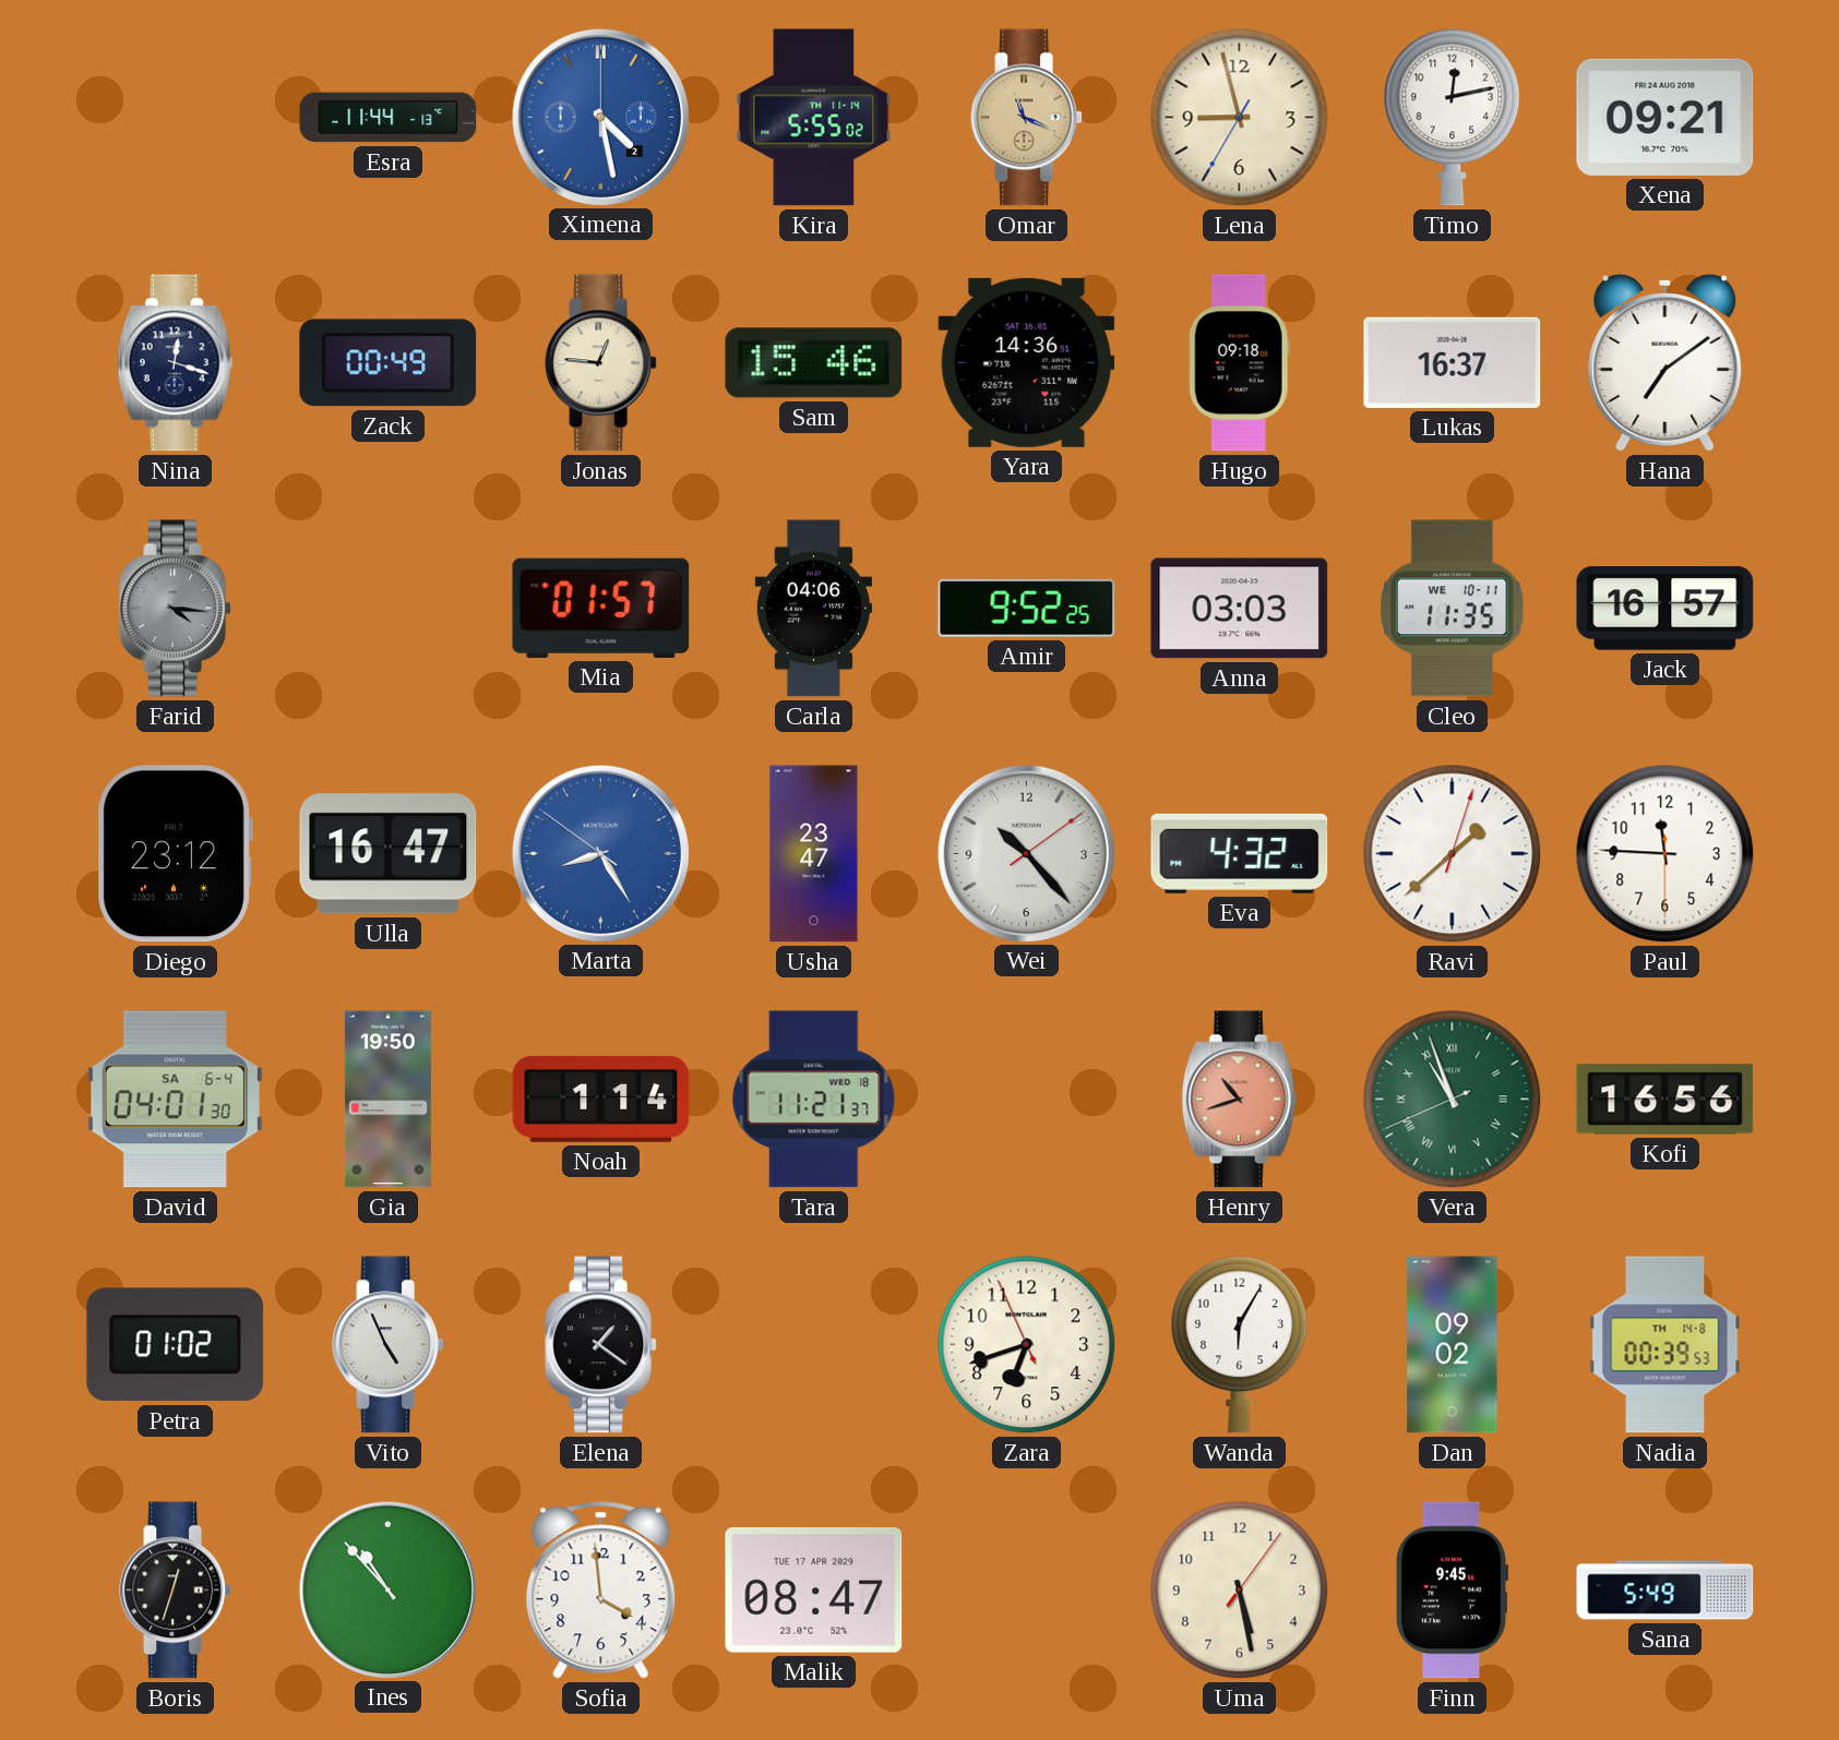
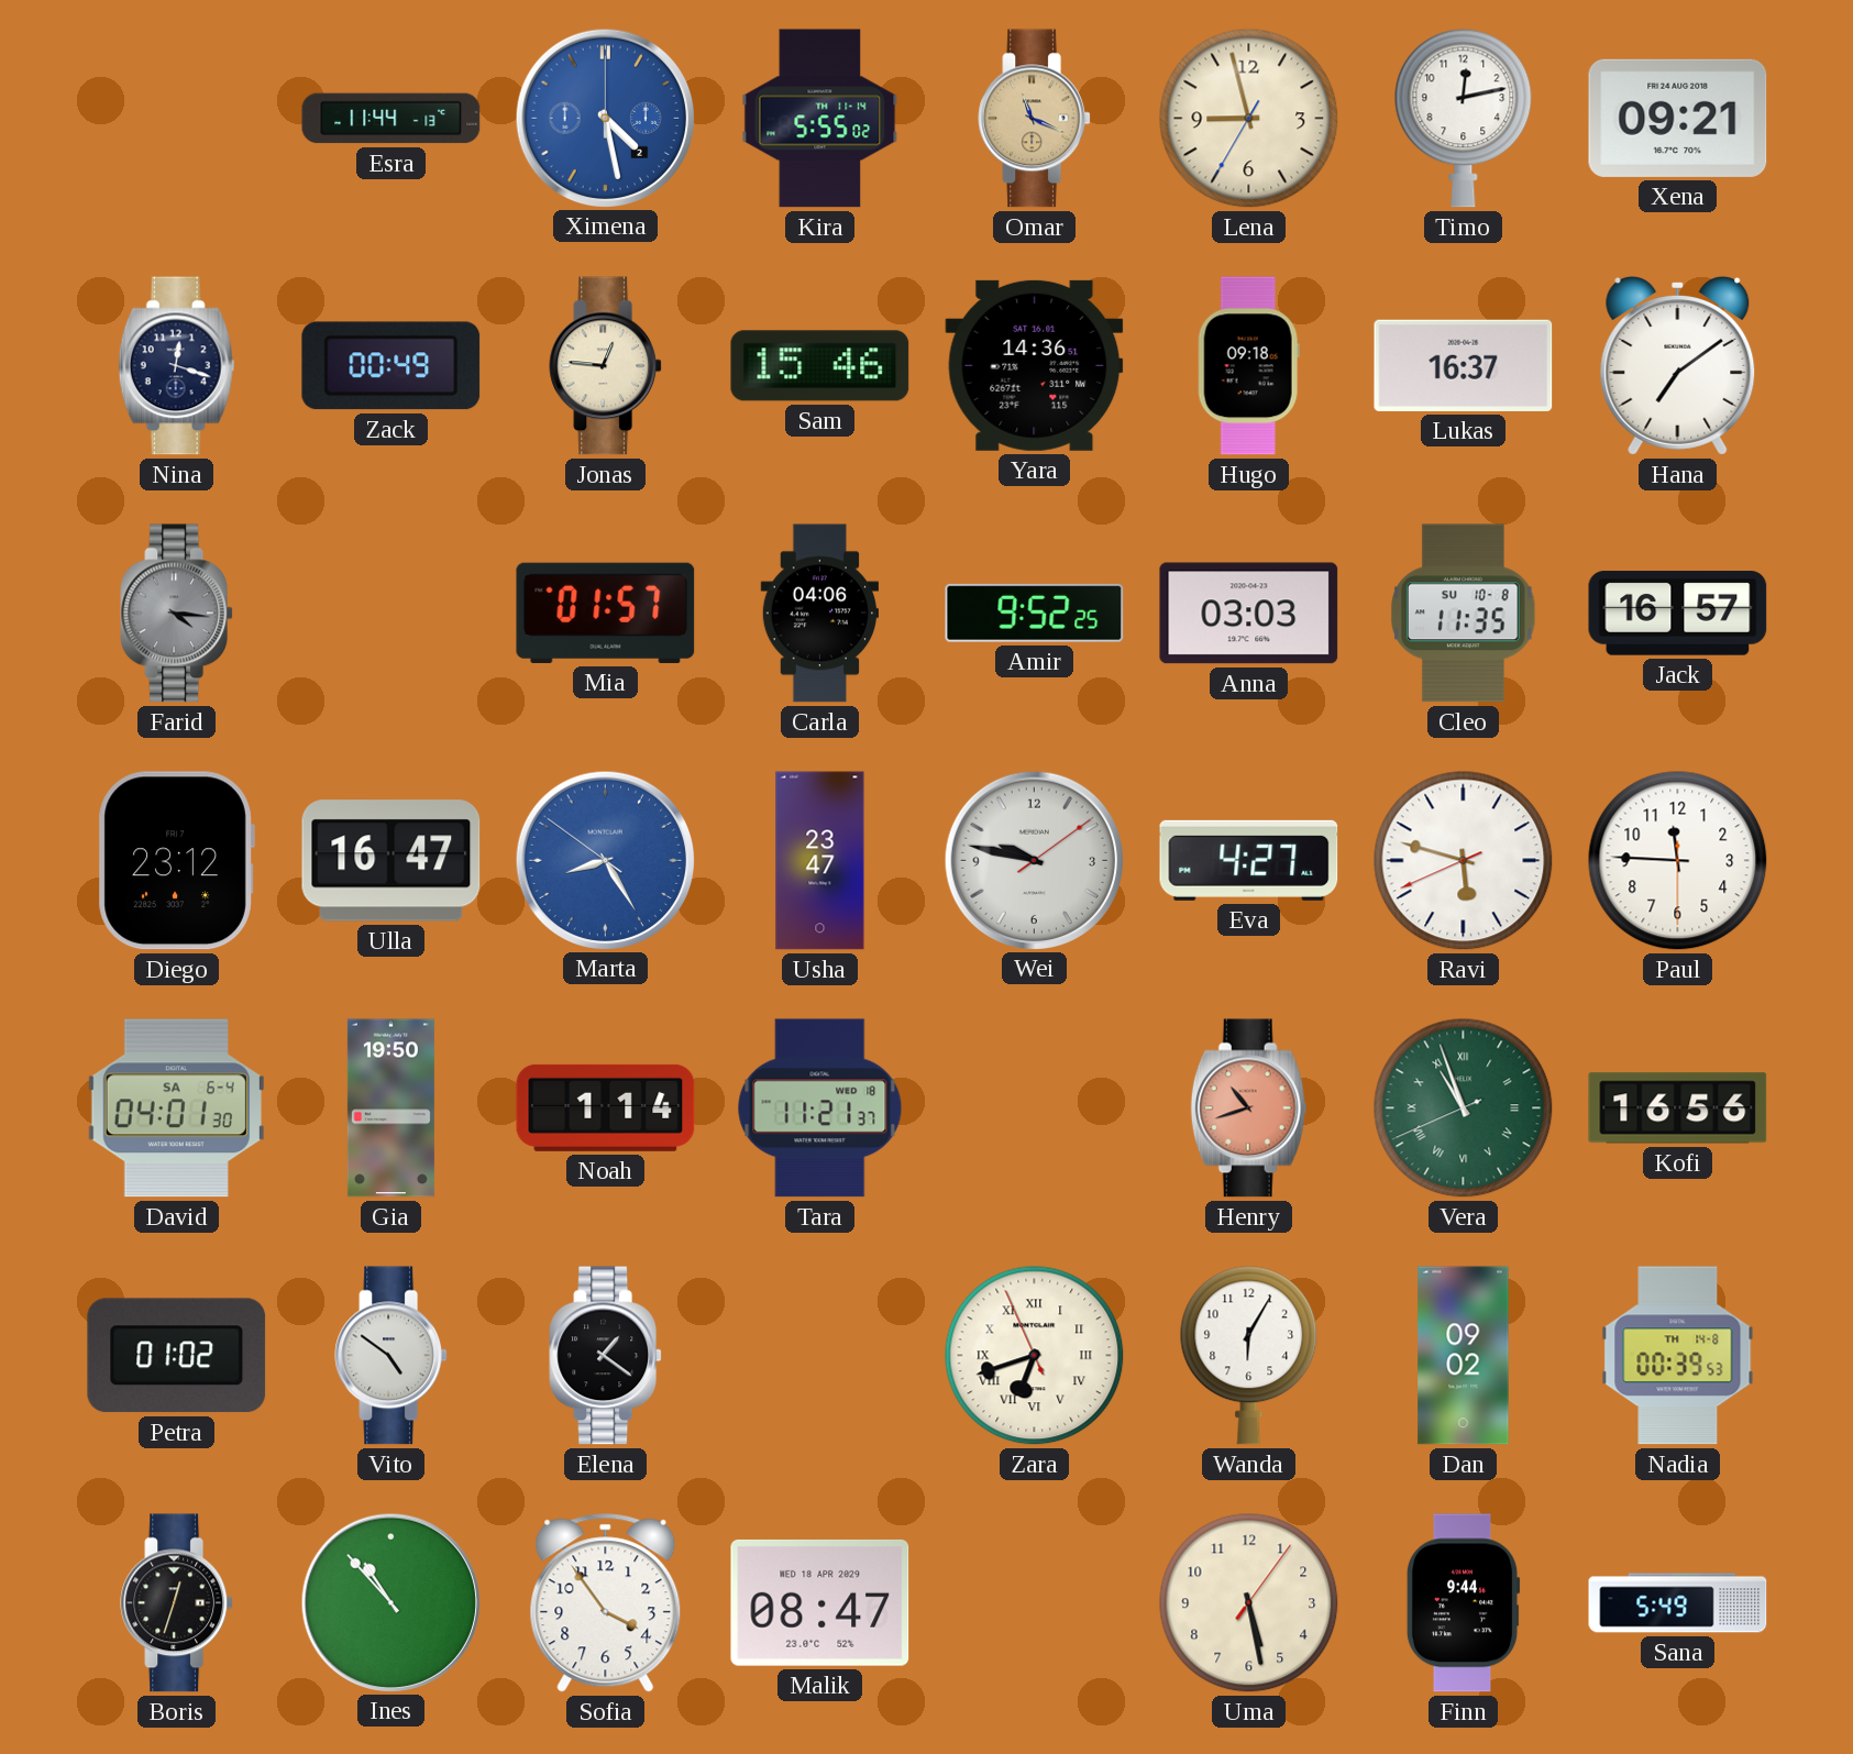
Cleo date: WE 10-11 -> SU 10-8
Wei: 10:23 -> 9:47
Eva: 4:32 -> 4:27
Ravi: 1:38 -> 5:47
Vito: 4:56 -> 4:51
Zara numerals: Arabic -> Roman
Sofia: 3:59 -> 3:54
Malik date: TUE 17 APR 2029 -> WED 18 APR 2029
Finn: 9:45 -> 9:44
